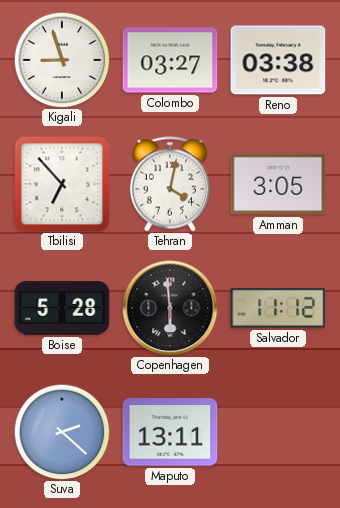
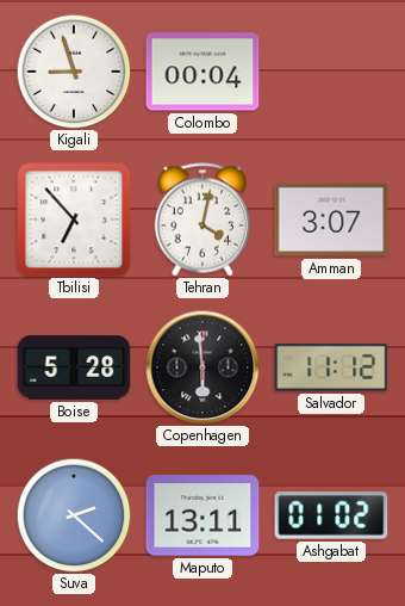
Colombo: 03:27 -> 00:04
Reno: 03:38 -> none
Amman: 3:05 -> 3:07
Ashgabat: none -> 01:02
